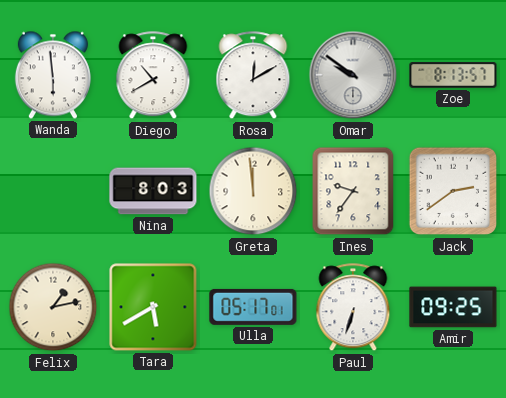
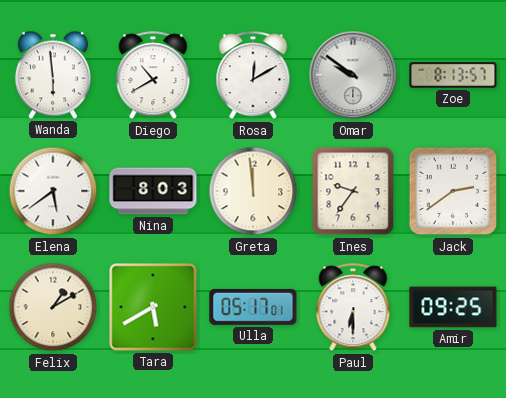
Elena: none -> 5:39
Felix: 1:13 -> 1:10
Paul: 6:33 -> 6:30
